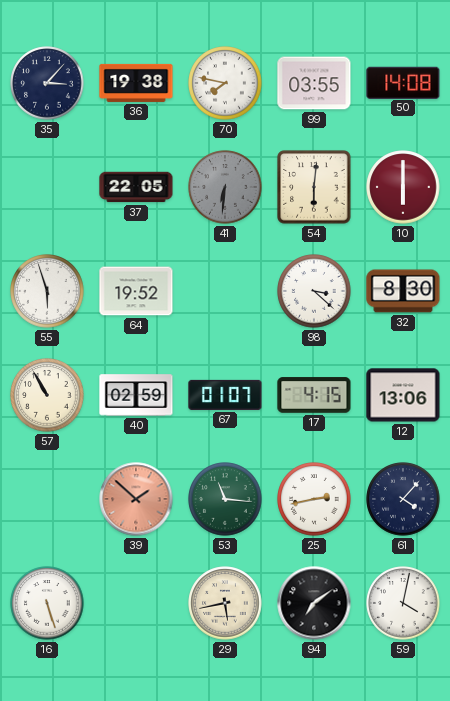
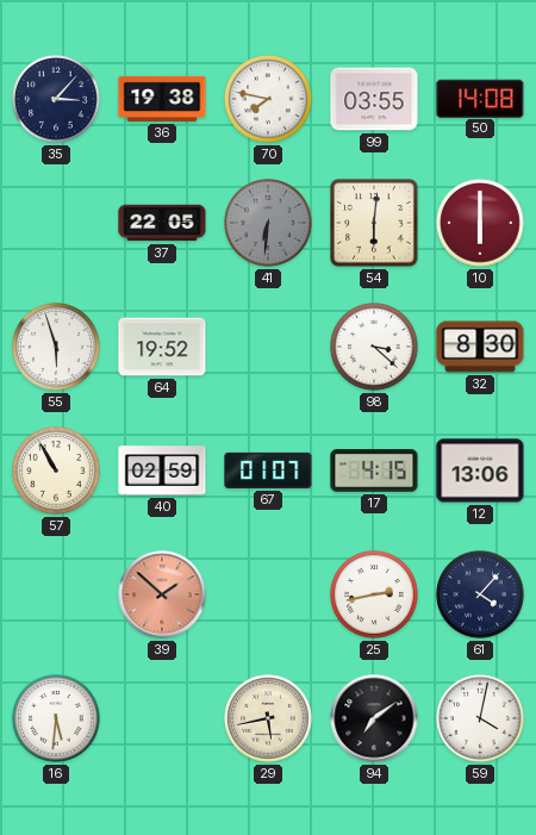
53: 11:16 -> none
16: 5:27 -> 5:31
